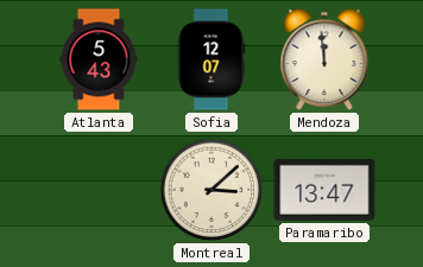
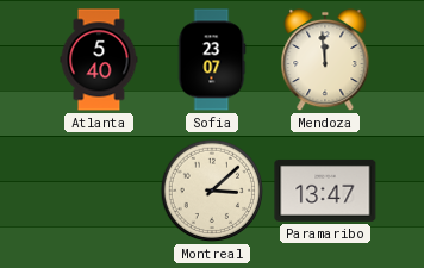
Atlanta: 5:43 -> 5:40
Sofia: 12:07 -> 23:07
